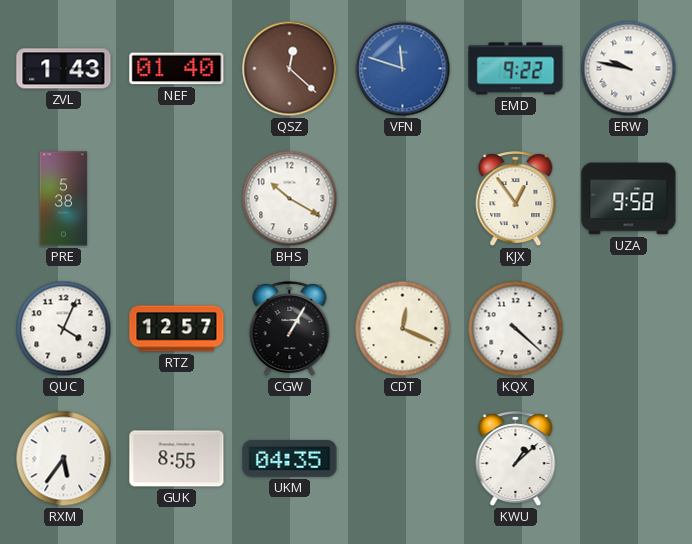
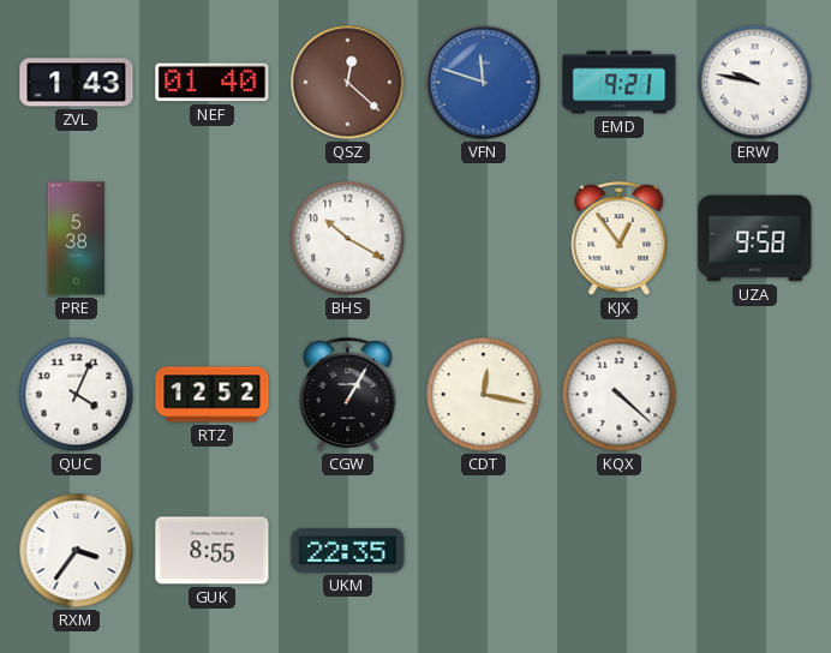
EMD: 9:22 -> 9:21
RTZ: 12:57 -> 12:52
CDT: 12:19 -> 12:17
RXM: 5:36 -> 3:36
UKM: 04:35 -> 22:35
KWU: 1:08 -> none
